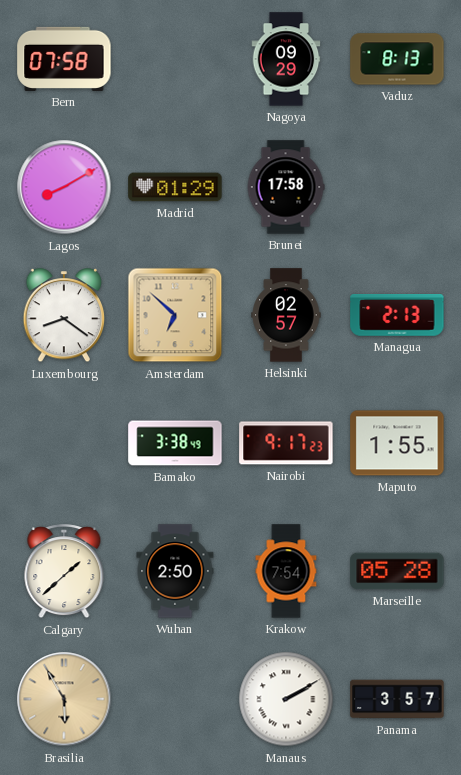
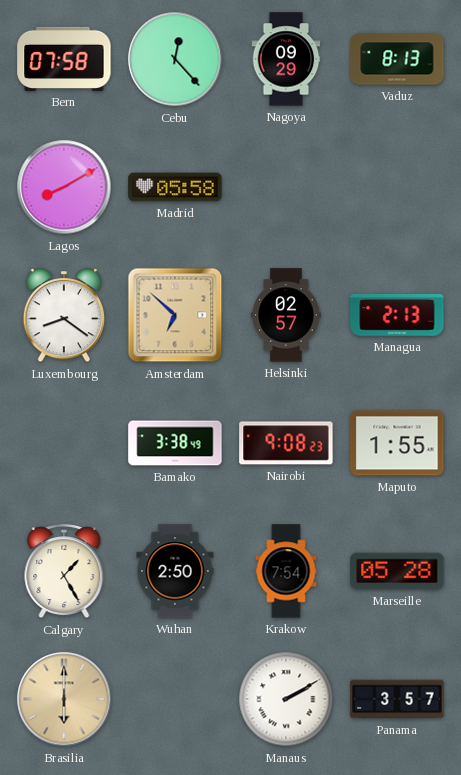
Cebu: none -> 12:23
Madrid: 01:29 -> 05:58
Brunei: 17:58 -> none
Nairobi: 9:17 -> 9:08
Calgary: 1:38 -> 1:25
Brasilia: 5:55 -> 6:00
